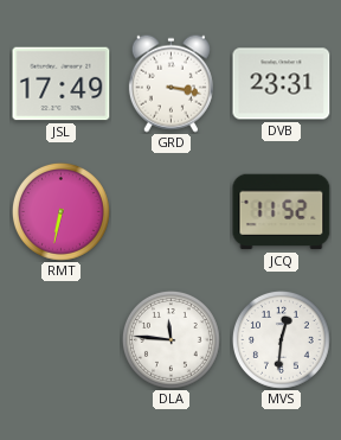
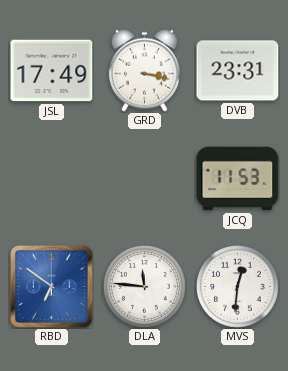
RMT: 6:32 -> none
JCQ: 11:52 -> 11:53
RBD: none -> 6:51
